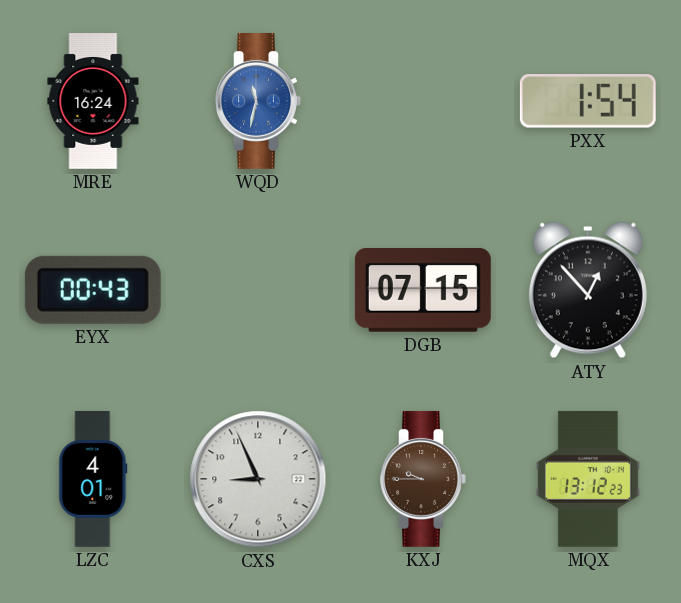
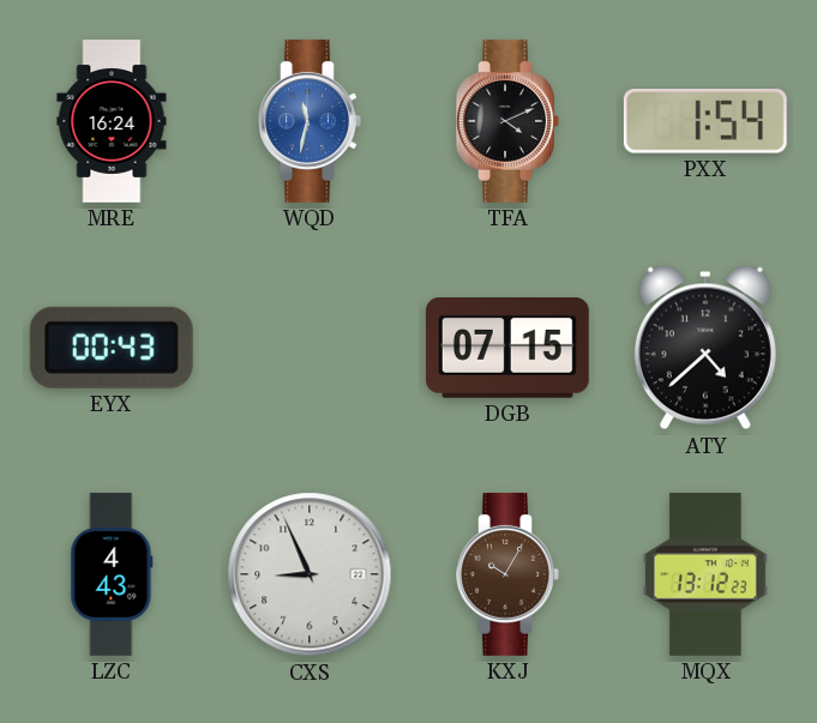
TFA: none -> 4:11
ATY: 12:53 -> 4:38
LZC: 4:01 -> 4:43
KXJ: 9:45 -> 10:05
